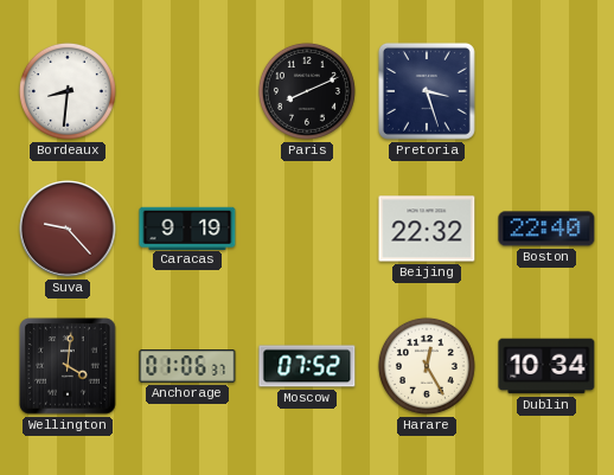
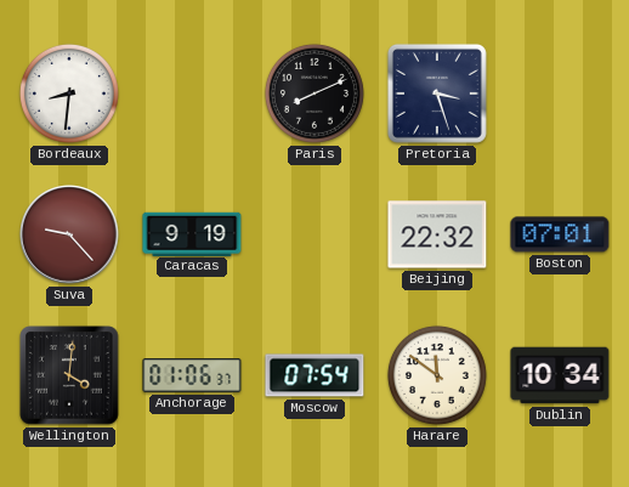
Boston: 22:40 -> 07:01
Moscow: 07:52 -> 07:54
Harare: 12:25 -> 11:51
